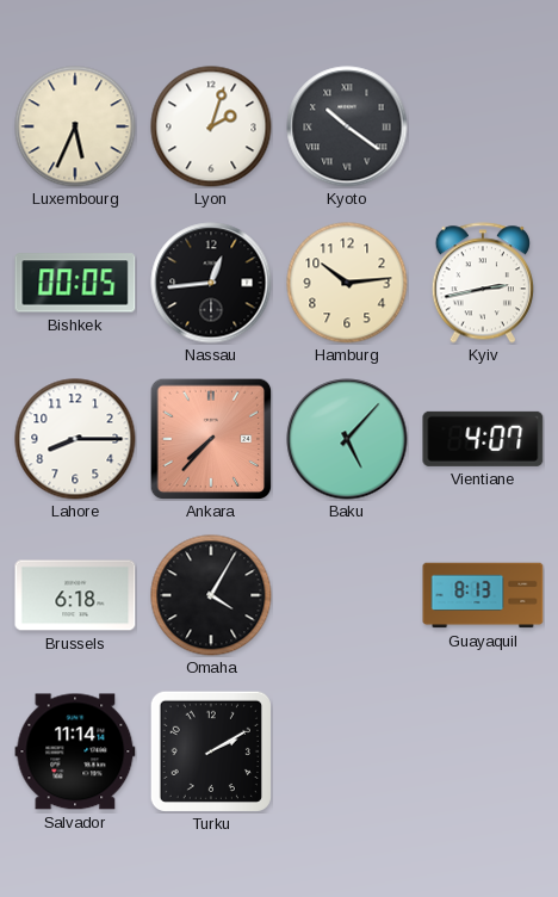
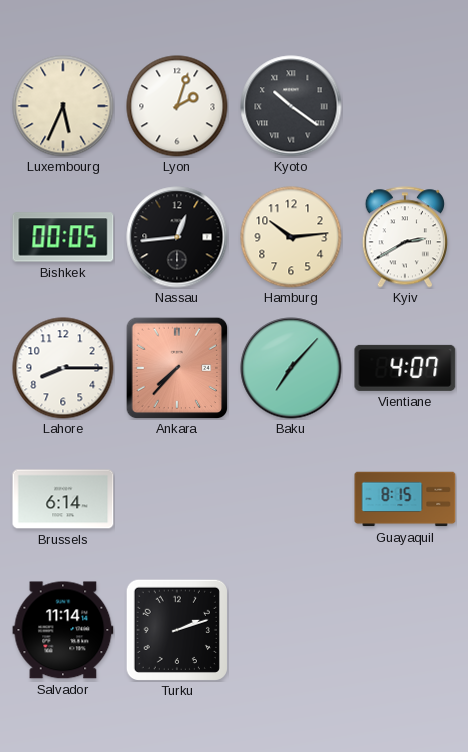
Kyiv: 2:43 -> 2:40
Baku: 5:07 -> 7:07
Brussels: 6:18 -> 6:14
Omaha: 4:05 -> none
Guayaquil: 8:13 -> 8:15
Turku: 2:10 -> 2:12
